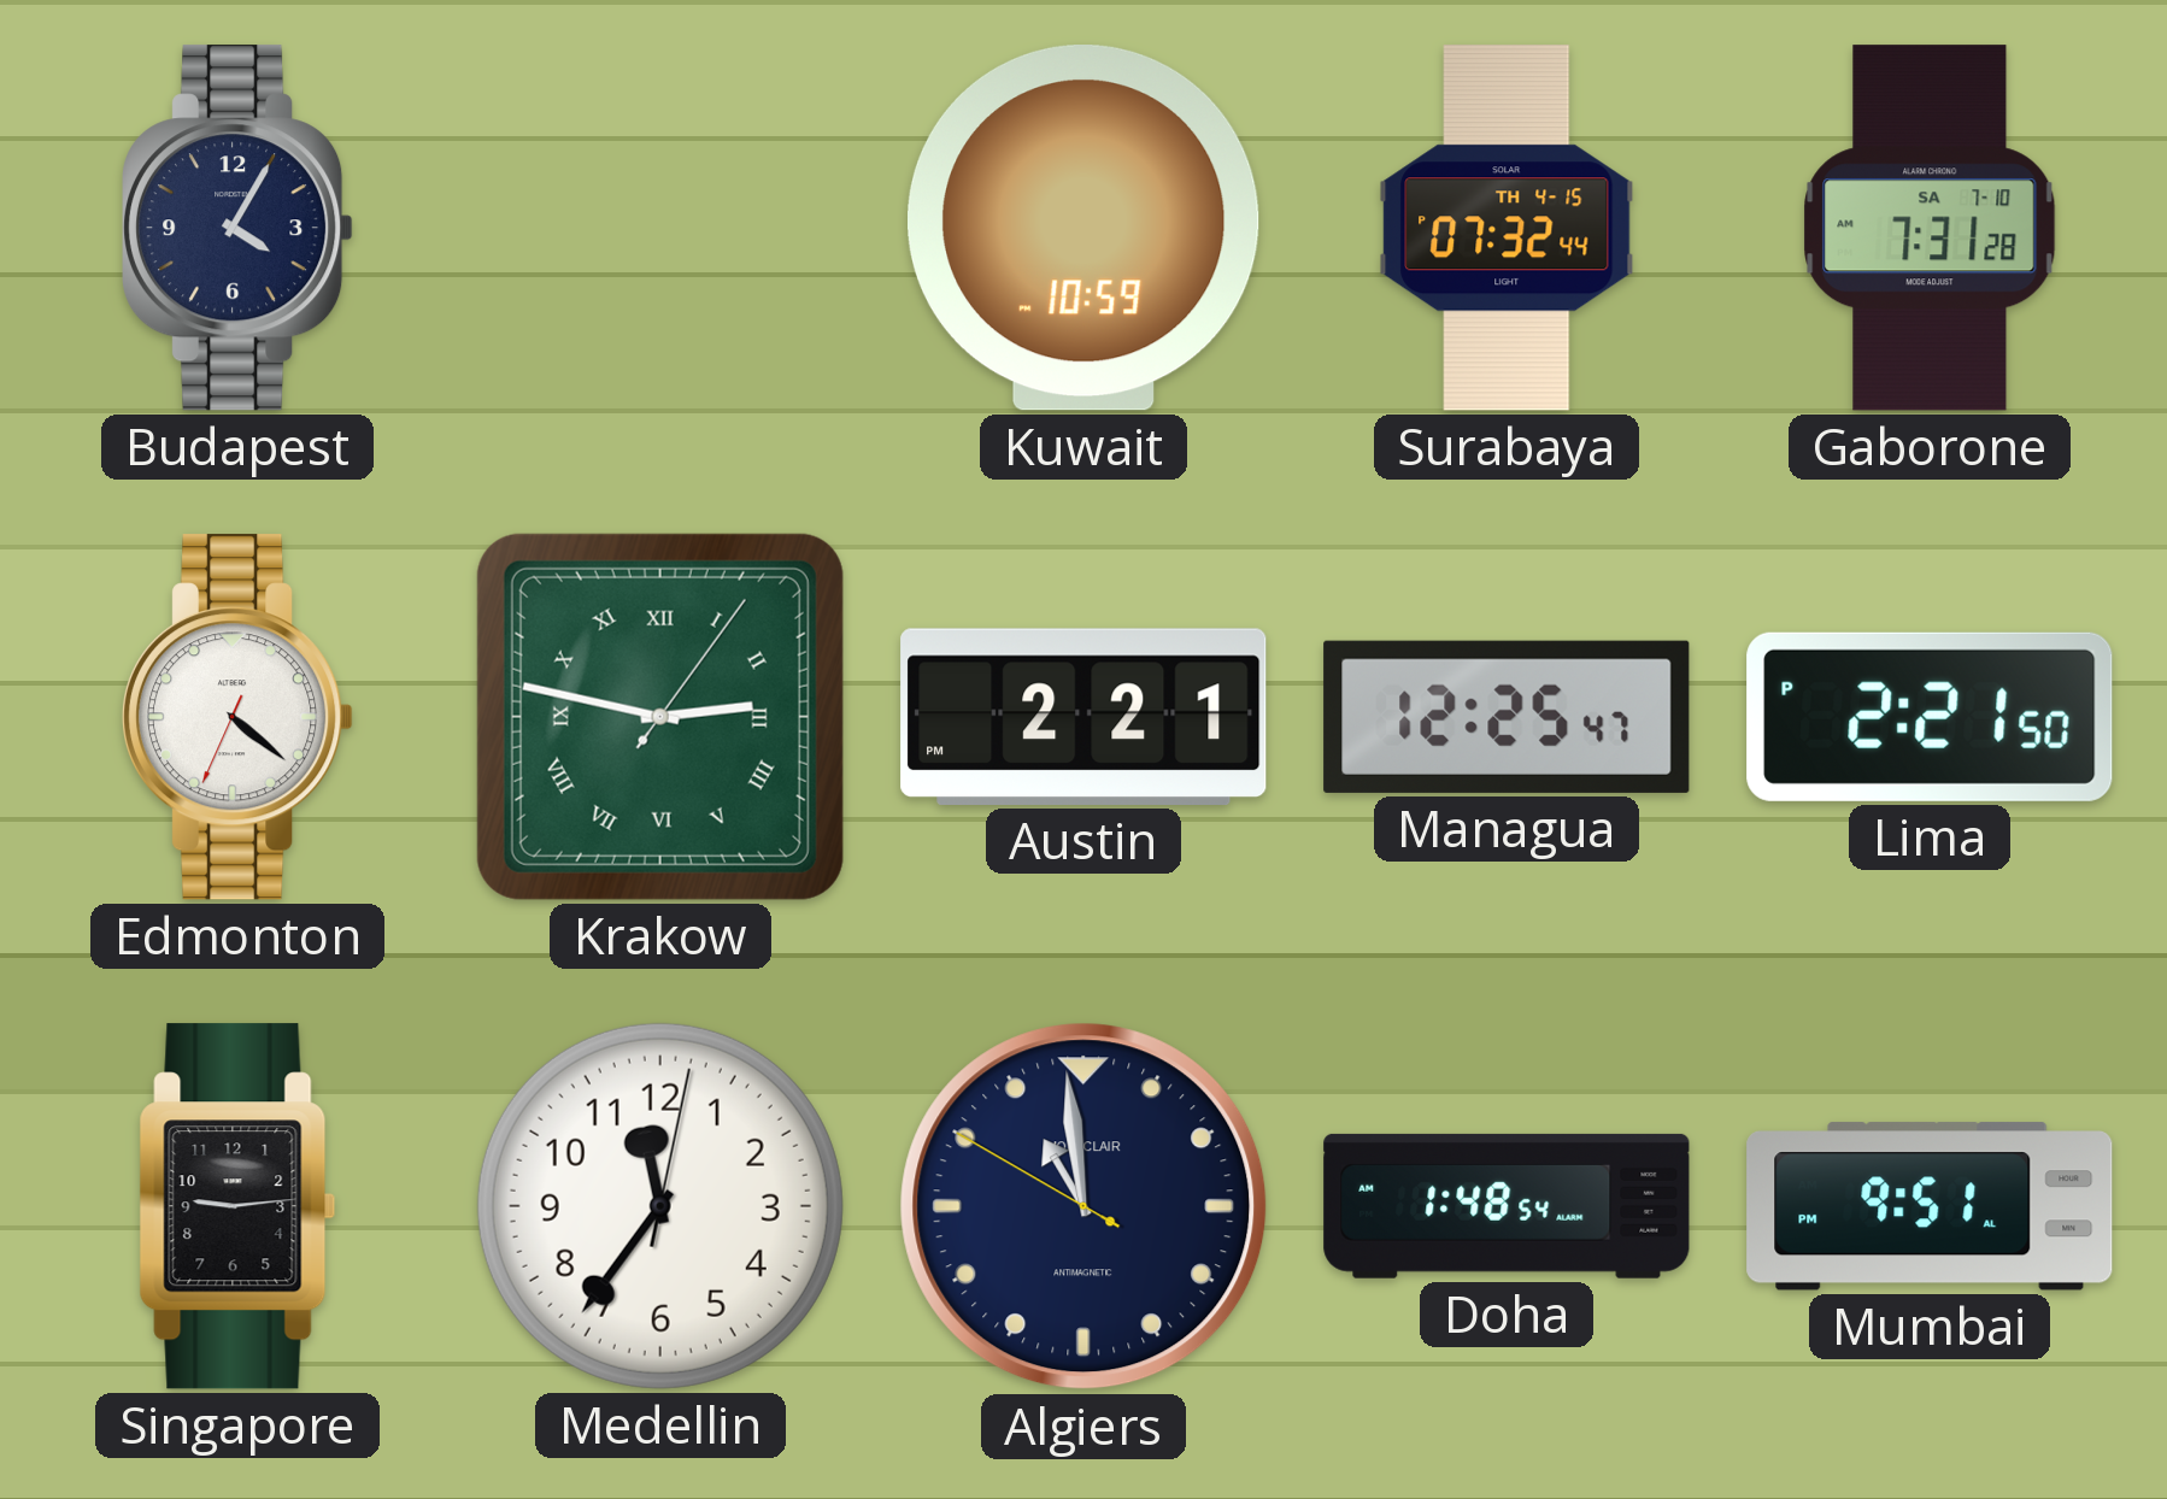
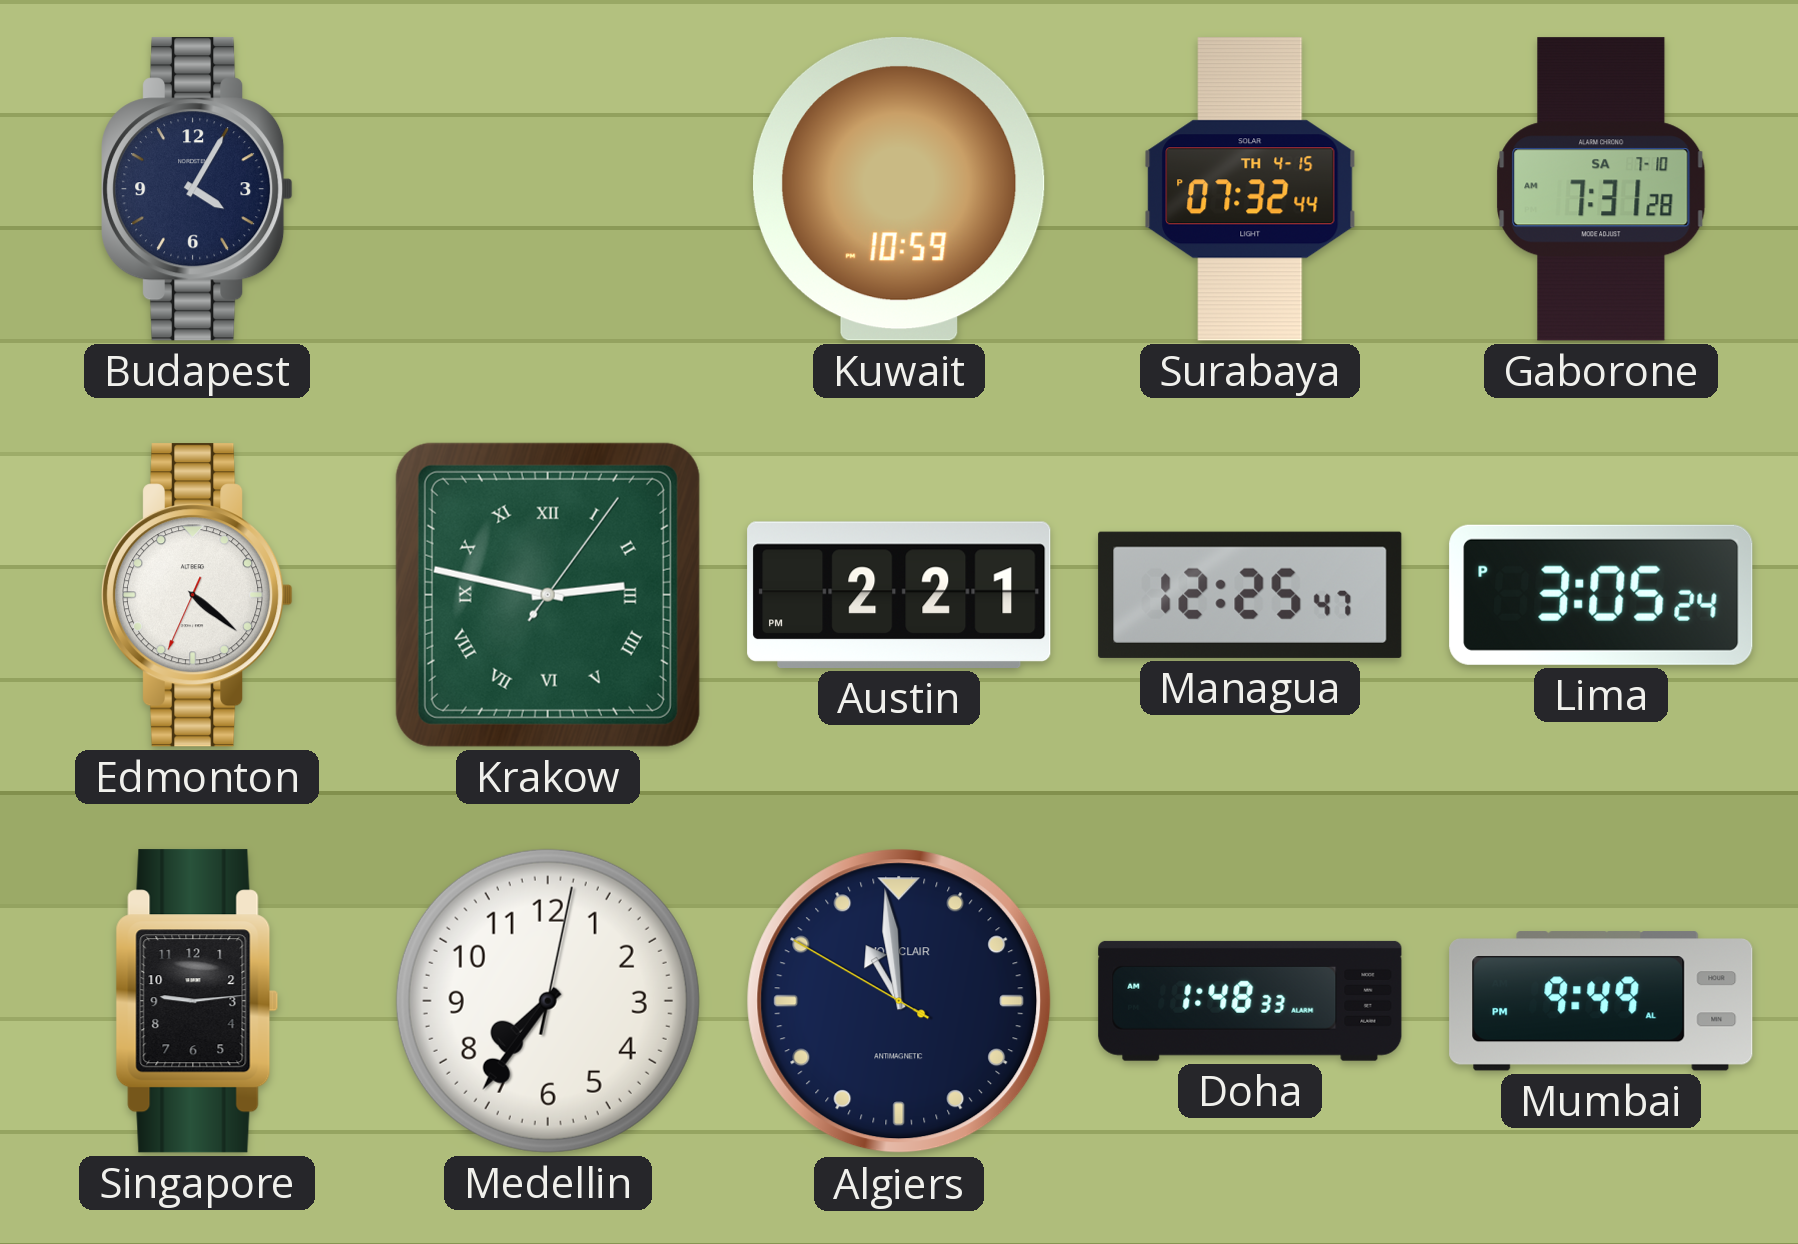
Lima: 2:21 -> 3:05
Medellin: 11:36 -> 7:36
Doha: 1:48:54 -> 1:48:33
Mumbai: 9:51 -> 9:49
